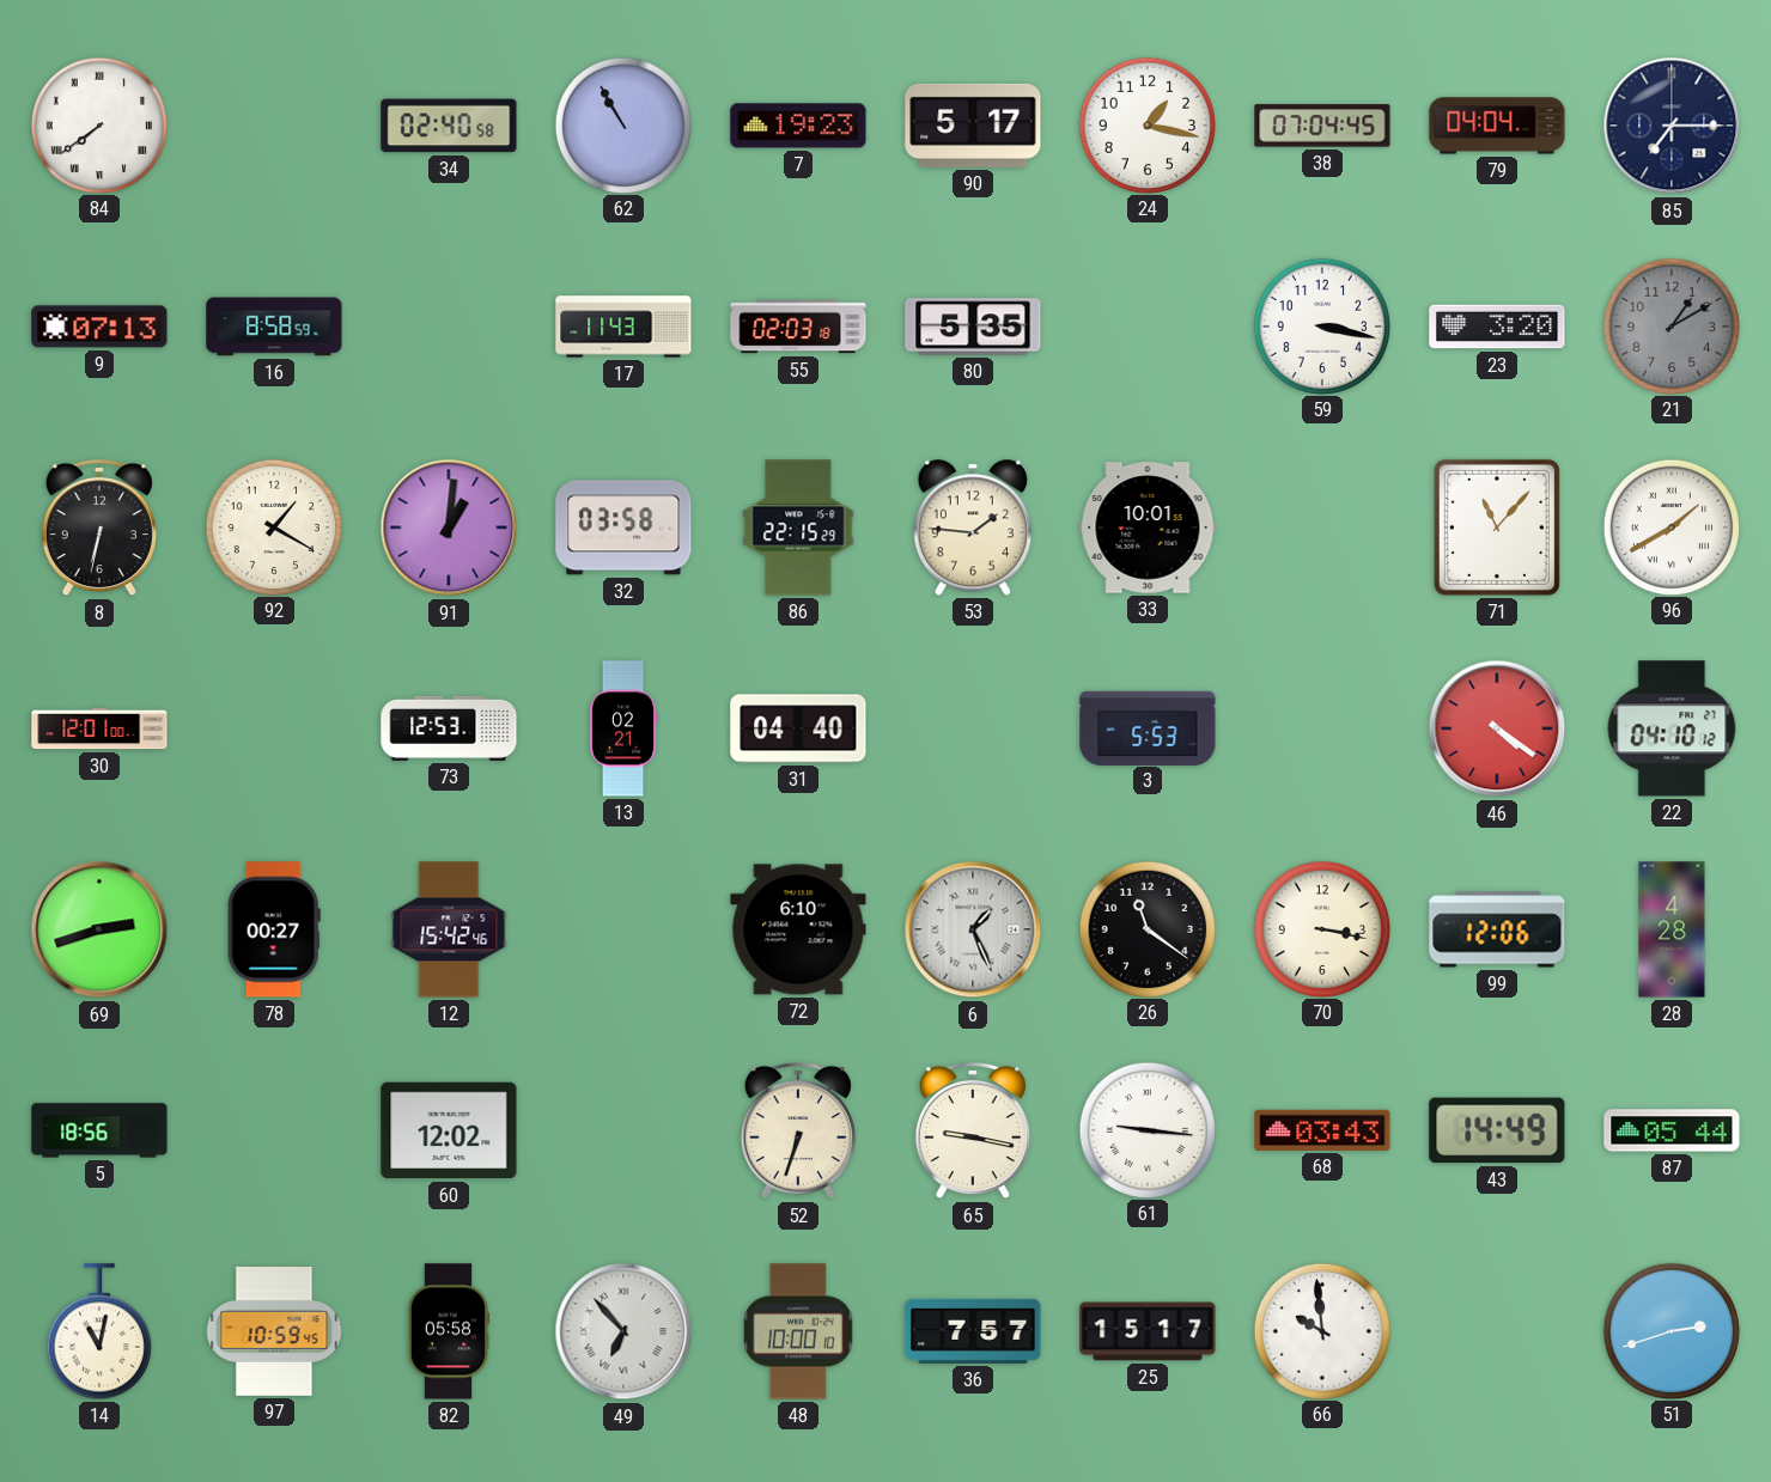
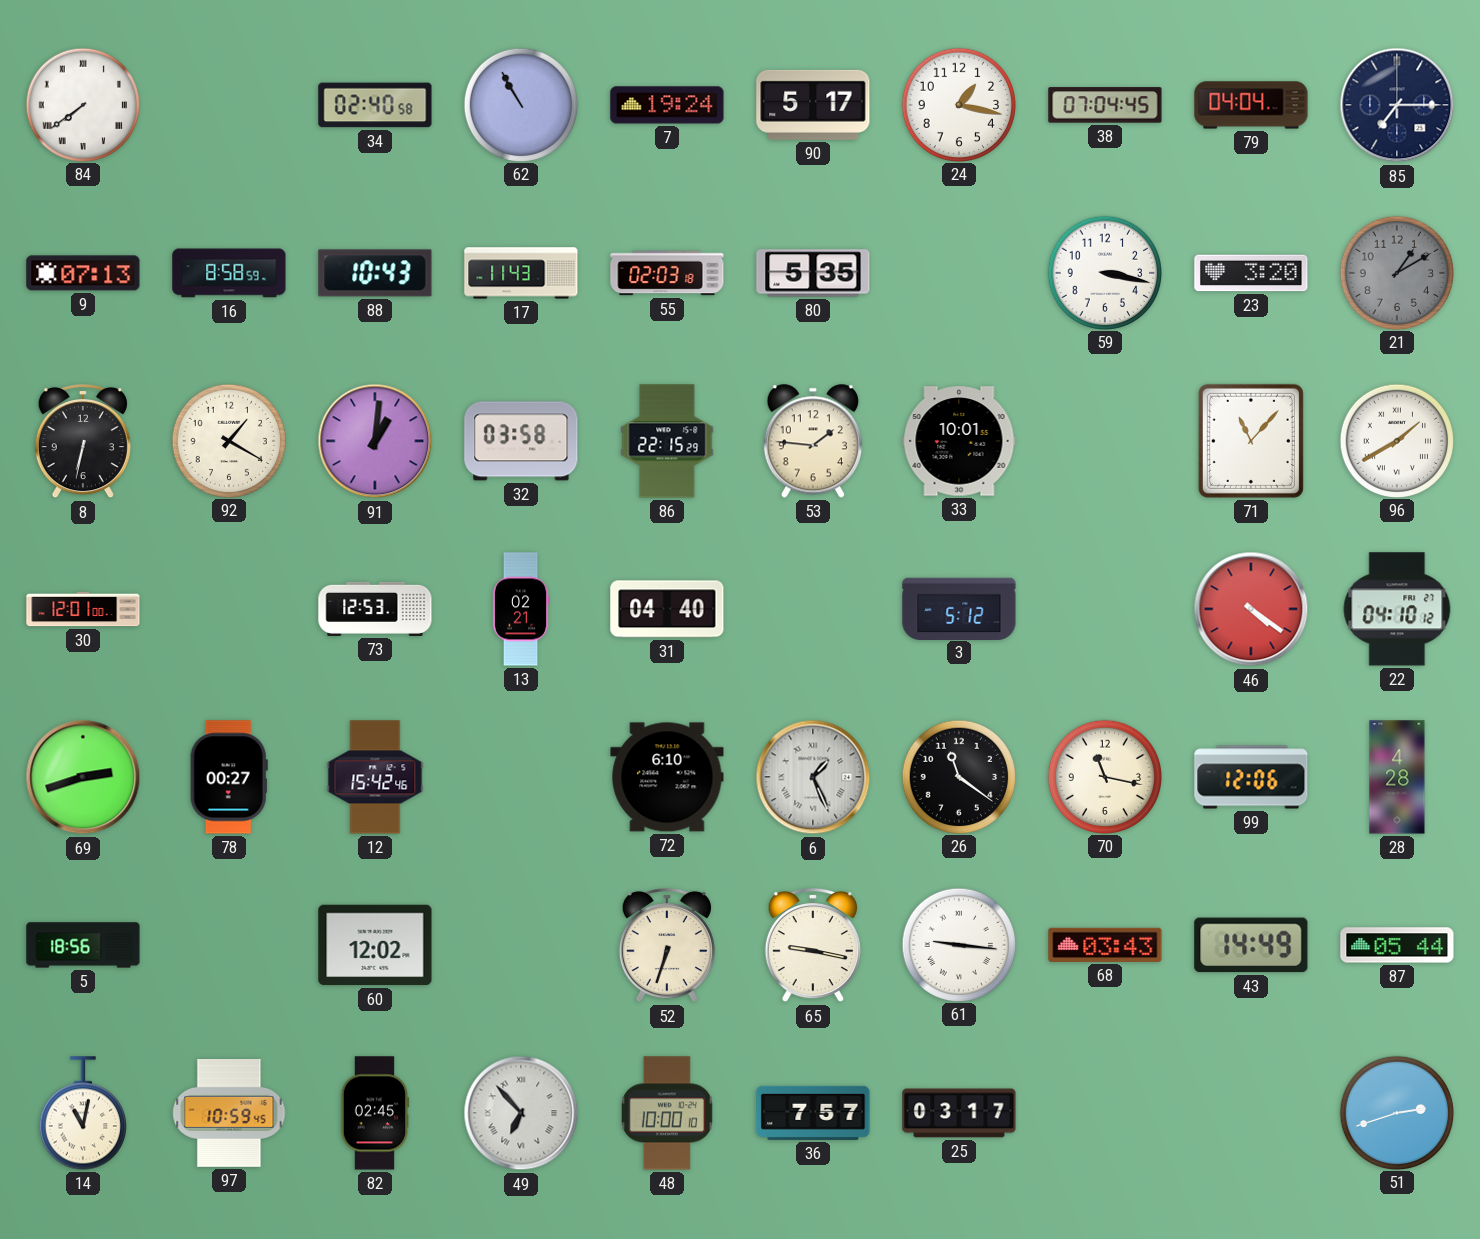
7: 19:23 -> 19:24
88: none -> 10:43
3: 5:53 -> 5:12
70: 3:17 -> 11:17
82: 05:58 -> 02:45
25: 15:17 -> 03:17
66: 9:59 -> none
